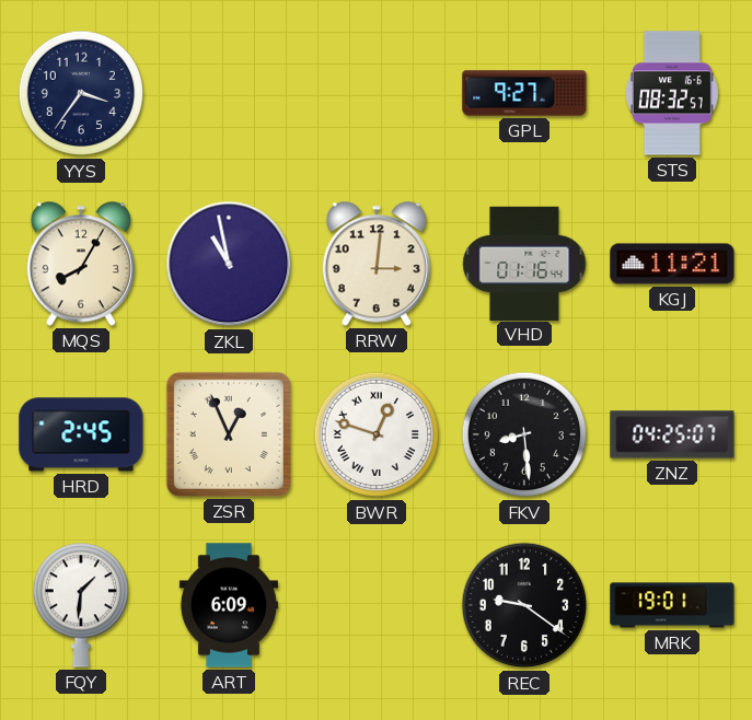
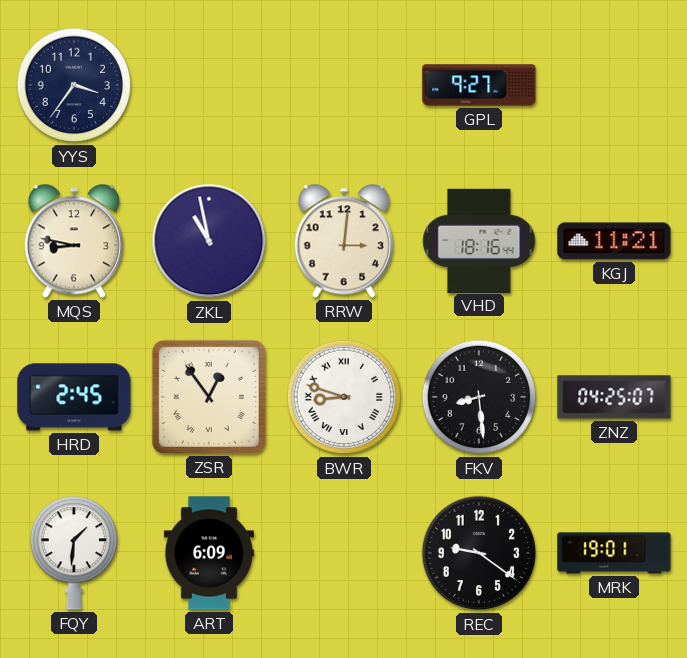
STS: 08:32 -> none
MQS: 8:05 -> 8:47
VHD: 01:16 -> 18:16
ZSR: 12:56 -> 12:54
BWR: 12:48 -> 8:48
